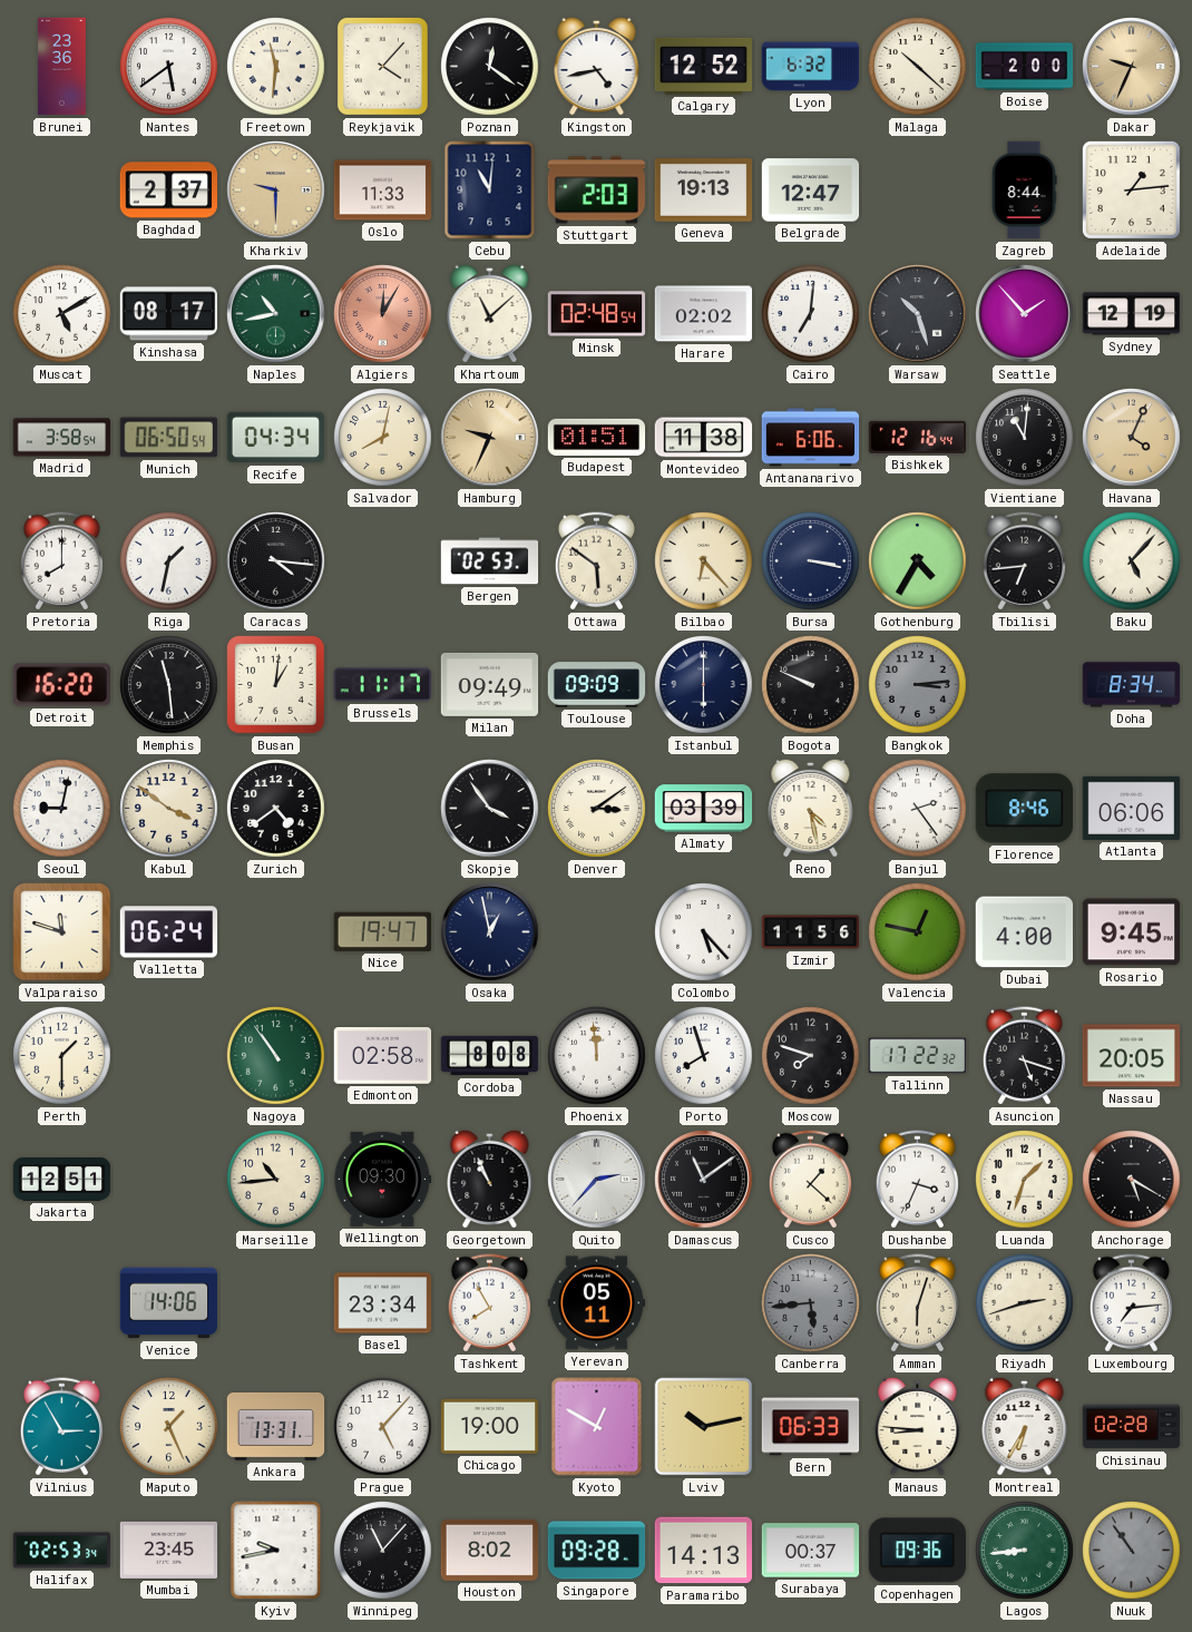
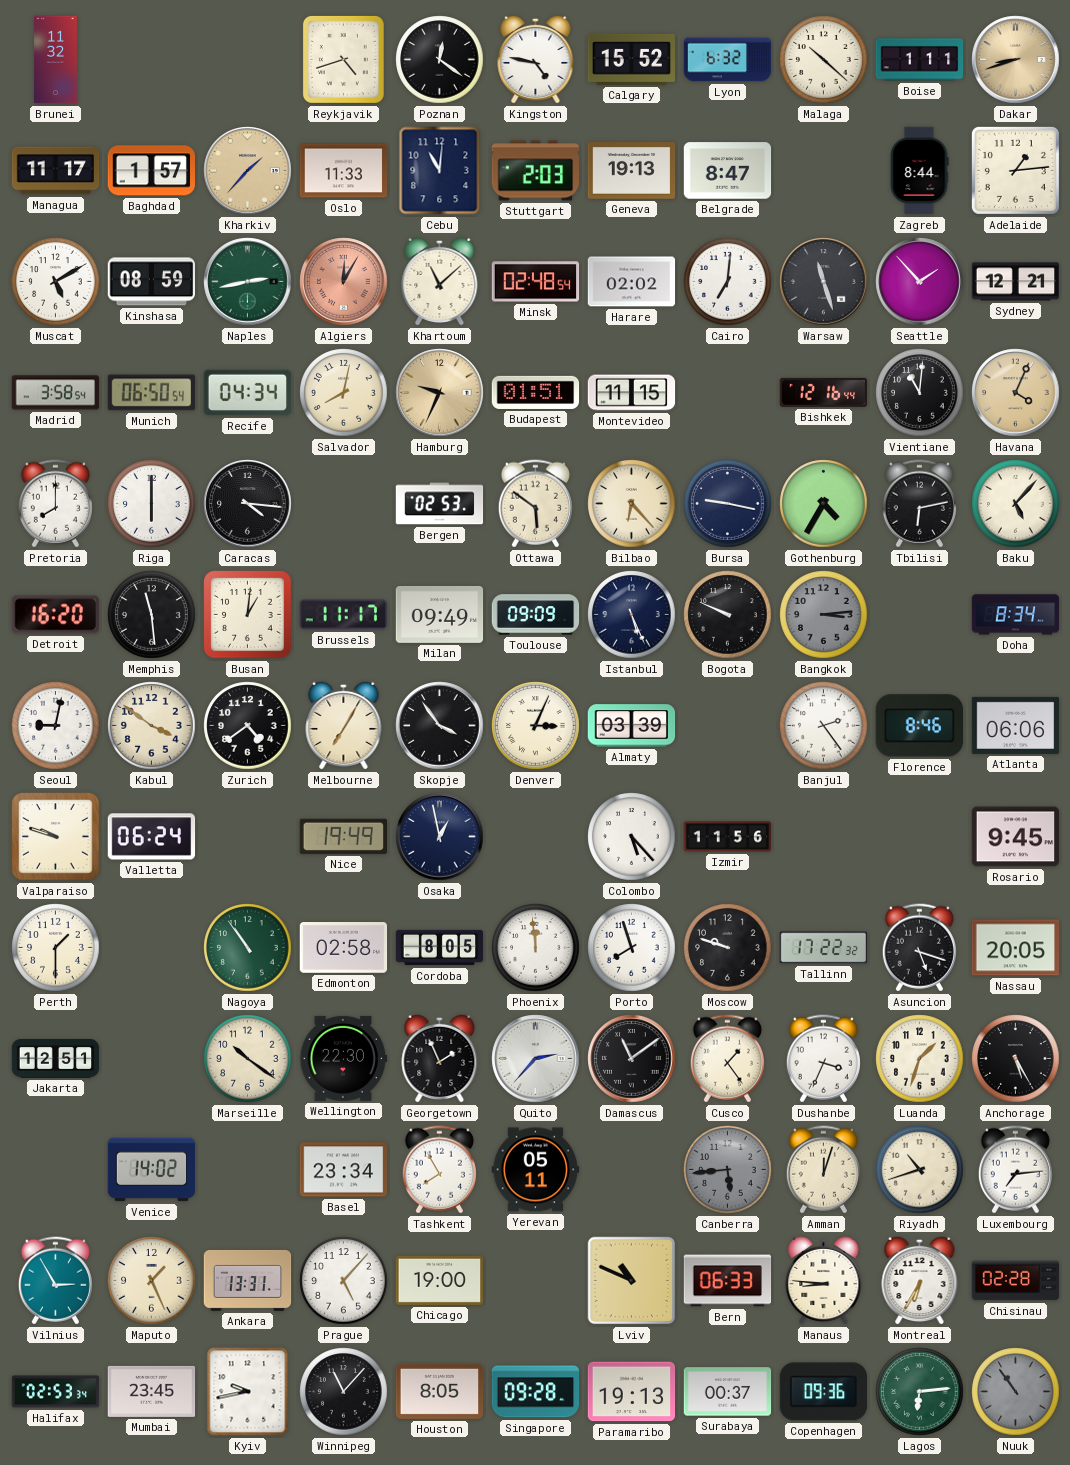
Brunei: 23:36 -> 11:32
Nantes: 5:39 -> none
Freetown: 11:31 -> none
Reykjavik: 4:07 -> 4:42
Kingston: 4:43 -> 4:47
Calgary: 12:52 -> 15:52
Boise: 2:00 -> 1:11
Dakar: 9:34 -> 8:42
Managua: none -> 11:17
Baghdad: 2:37 -> 1:57
Kharkiv: 9:30 -> 1:37
Belgrade: 12:47 -> 8:47
Kinshasa: 08:17 -> 08:59
Naples: 10:43 -> 2:43
Warsaw: 10:27 -> 11:27
Sydney: 12:19 -> 12:21
Montevideo: 11:38 -> 11:15
Antananarivo: 6:06 -> none
Riga: 1:32 -> 6:00
Bursa: 3:17 -> 9:17
Tbilisi: 6:44 -> 6:13
Istanbul: 6:00 -> 5:26
Melbourne: none -> 7:05
Denver: 3:09 -> 3:04
Reno: 4:28 -> none
Valparaiso: 11:48 -> 9:48
Nice: 19:47 -> 19:49
Valencia: 12:47 -> none
Dubai: 4:00 -> none
Cordoba: 8:08 -> 8:05
Moscow: 7:48 -> 9:48
Marseille: 10:44 -> 10:21
Wellington: 09:30 -> 22:30
Georgetown: 10:56 -> 1:56
Cusco: 1:22 -> 1:24
Anchorage: 5:20 -> 5:25
Venice: 14:06 -> 14:02
Amman: 6:03 -> 12:03
Riyadh: 2:42 -> 10:42
Kyoto: 12:50 -> none
Lviv: 10:13 -> 10:49
Houston: 8:02 -> 8:05
Paramaribo: 14:13 -> 19:13
Lagos: 8:44 -> 6:14
